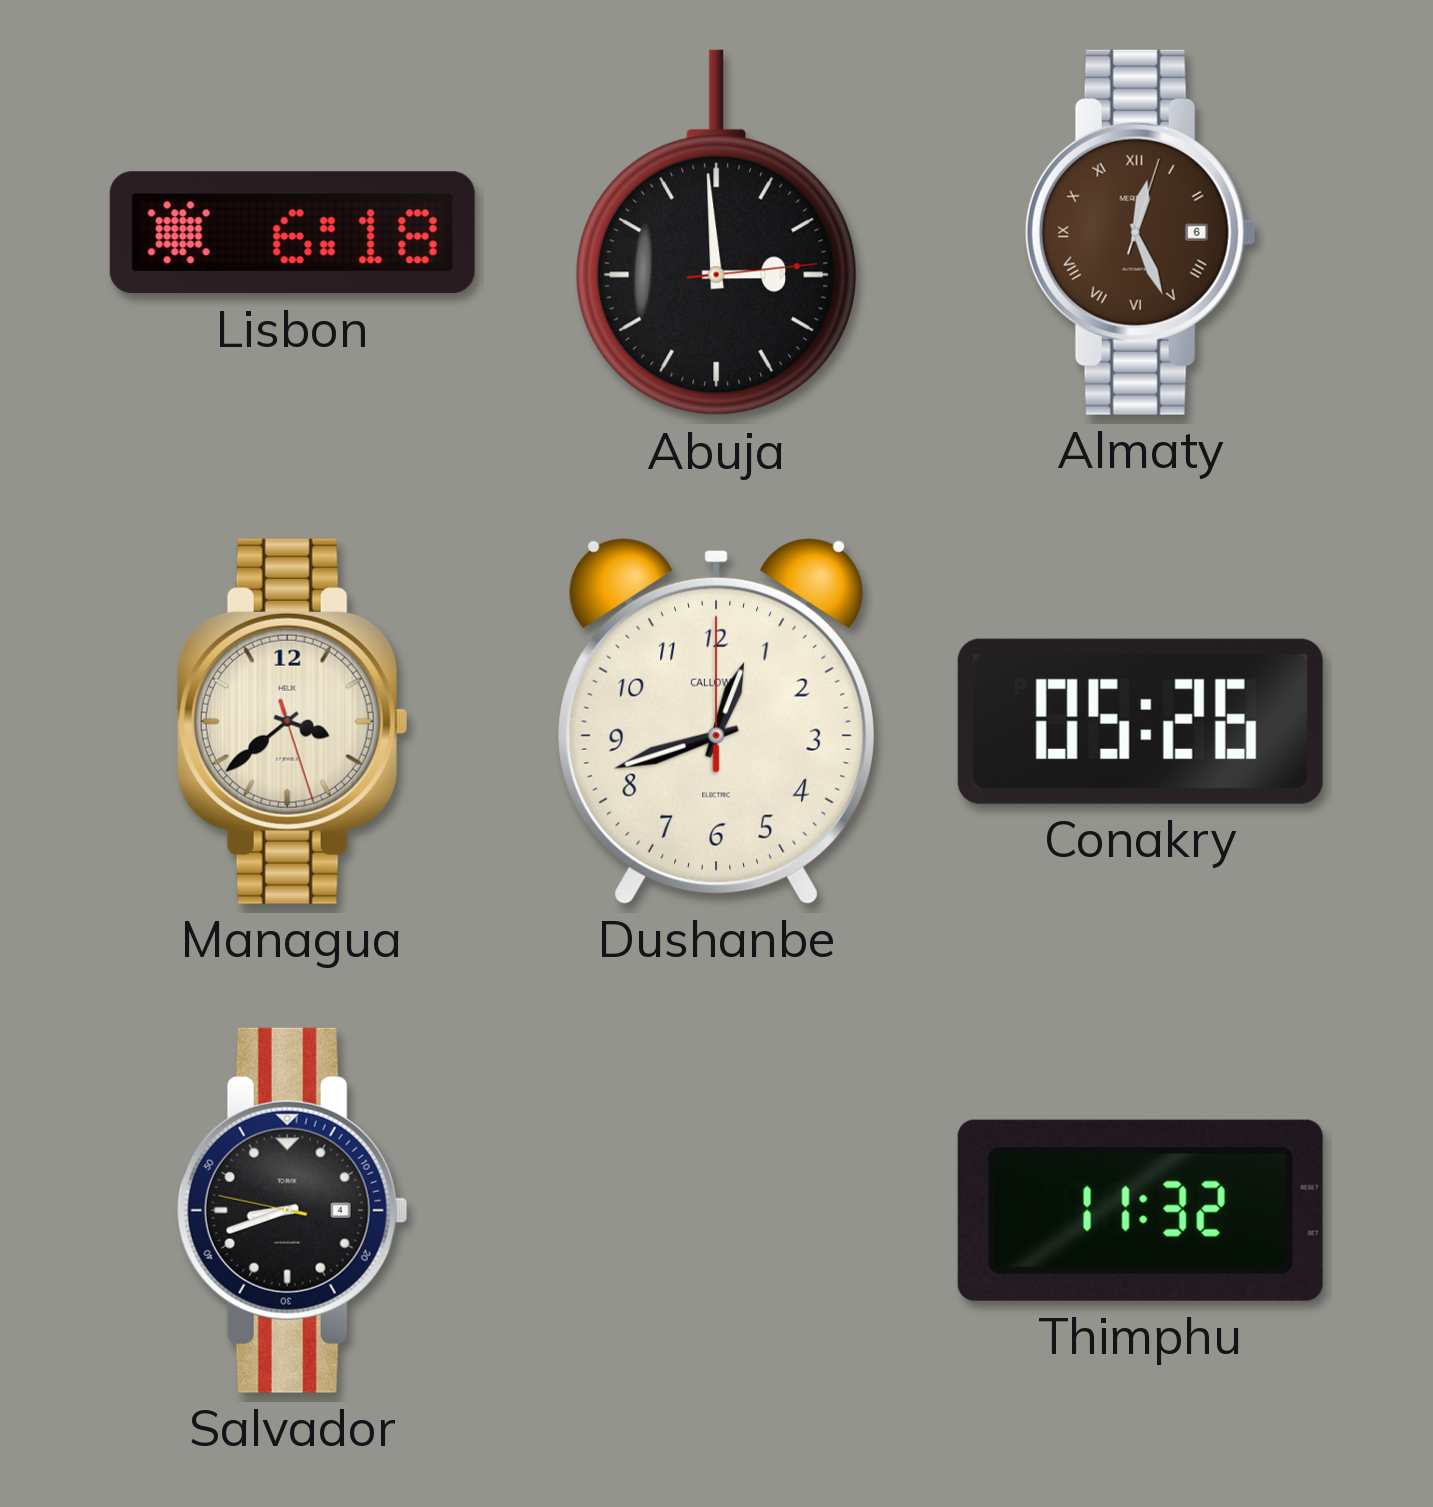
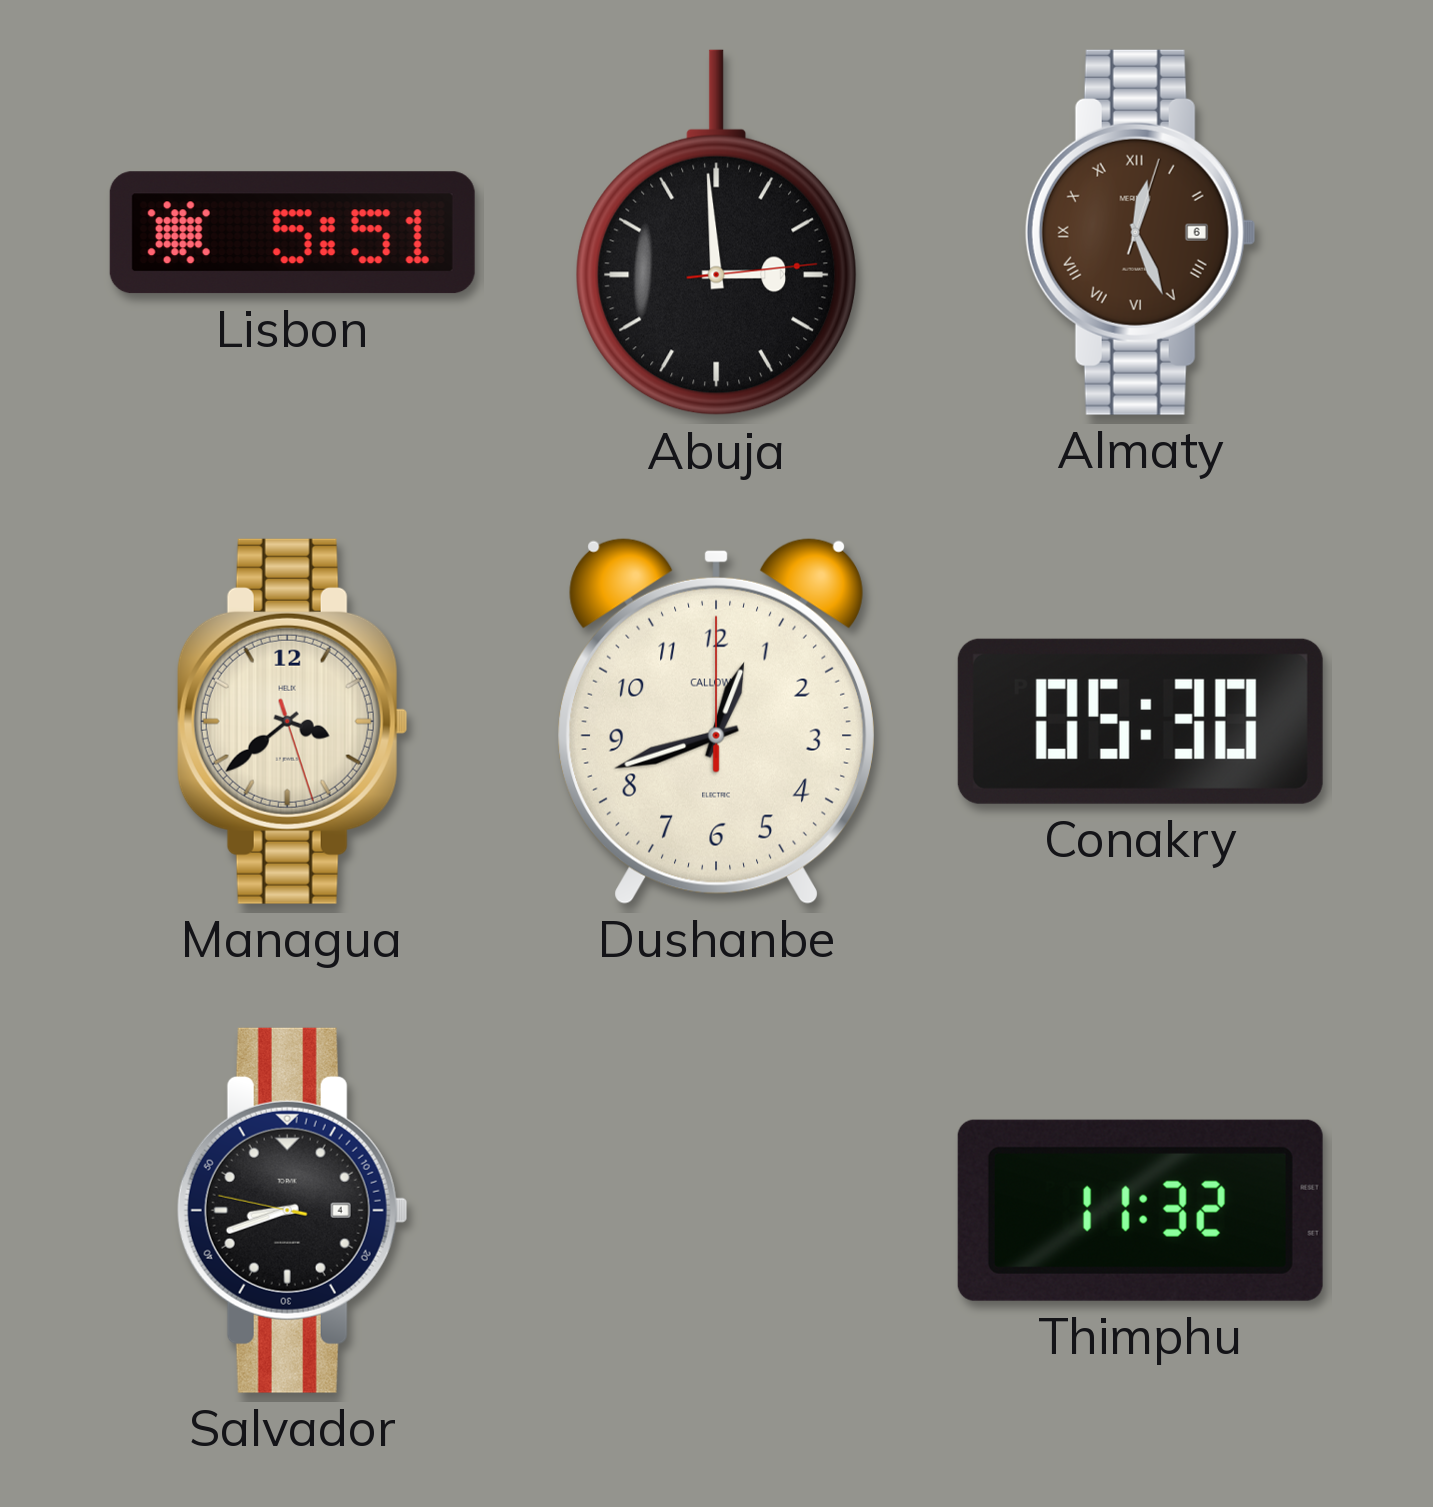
Lisbon: 6:18 -> 5:51
Conakry: 05:26 -> 05:30
